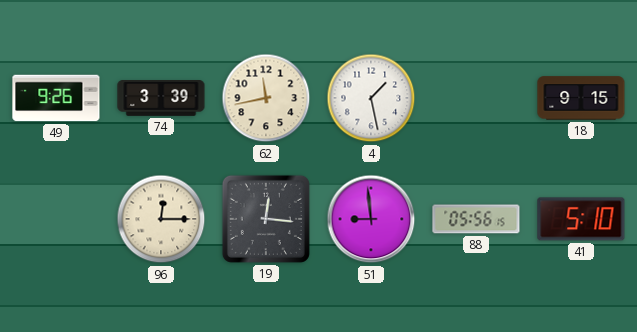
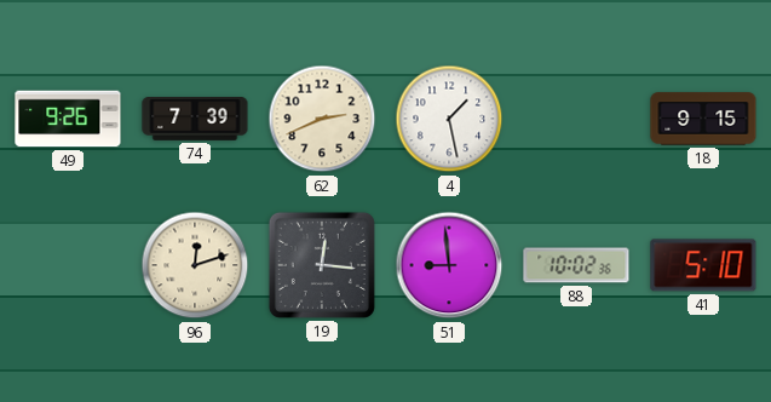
74: 3:39 -> 7:39
62: 11:43 -> 2:41
96: 12:15 -> 12:12
88: 05:56 -> 10:02
